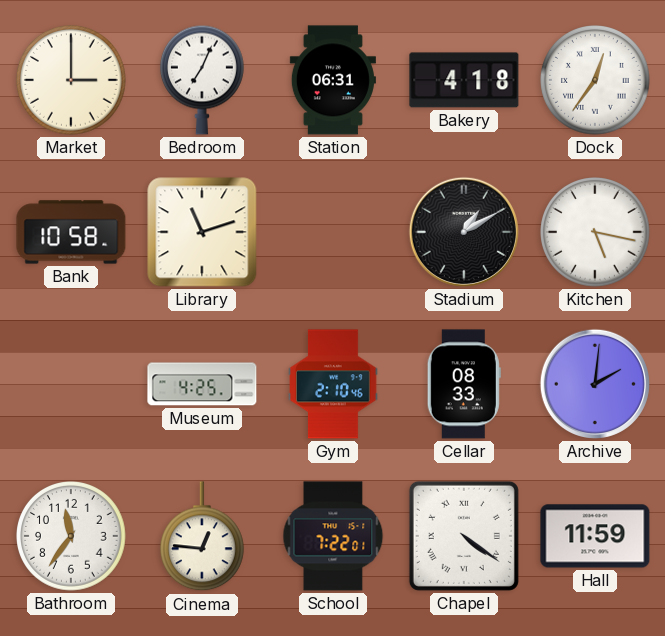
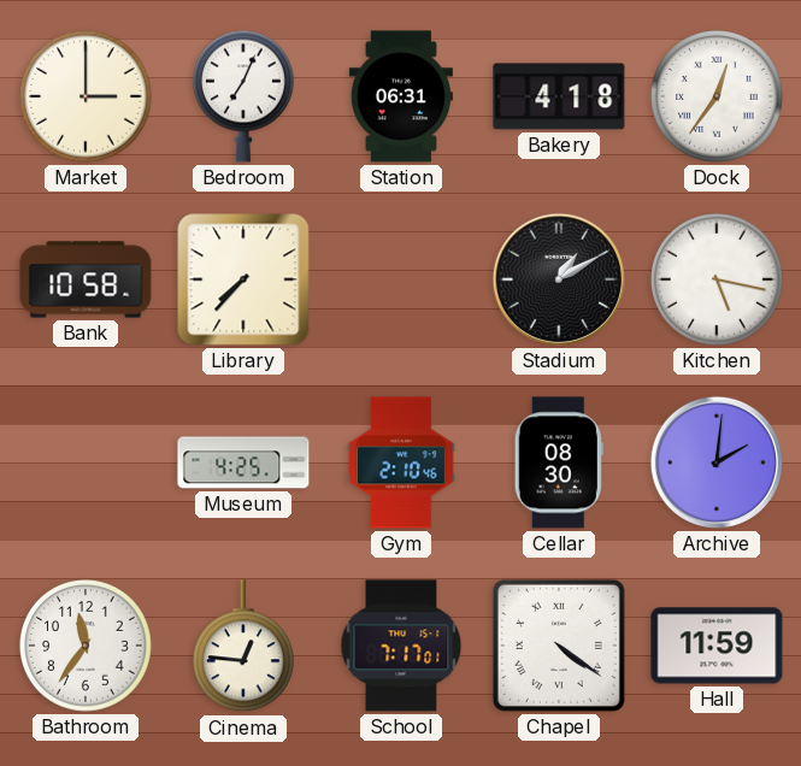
Library: 11:12 -> 7:37
Cellar: 08:33 -> 08:30
School: 7:22 -> 7:17
